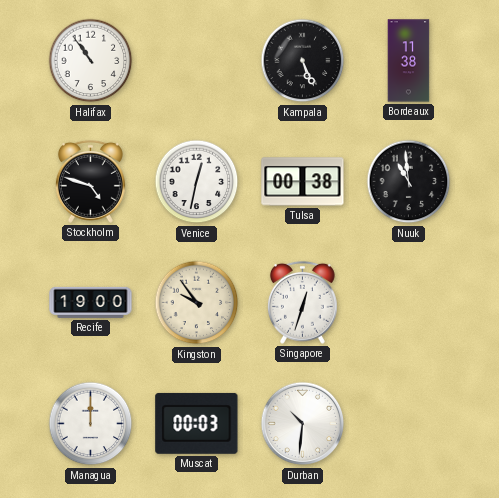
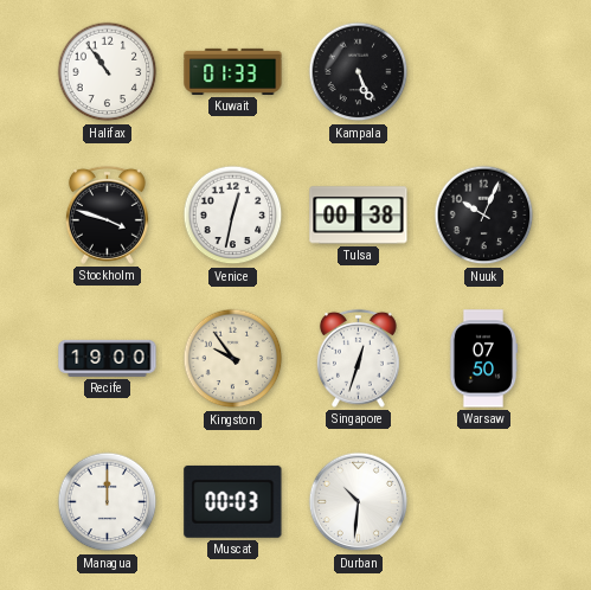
Kuwait: none -> 01:33
Bordeaux: 11:38 -> none
Stockholm: 4:48 -> 3:48
Nuuk: 10:59 -> 10:04
Warsaw: none -> 07:50
